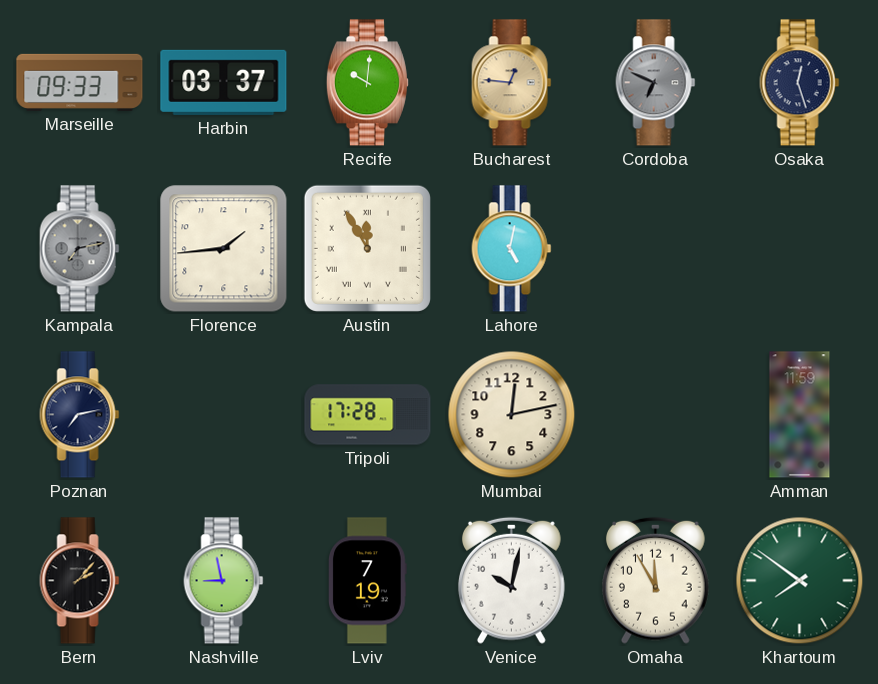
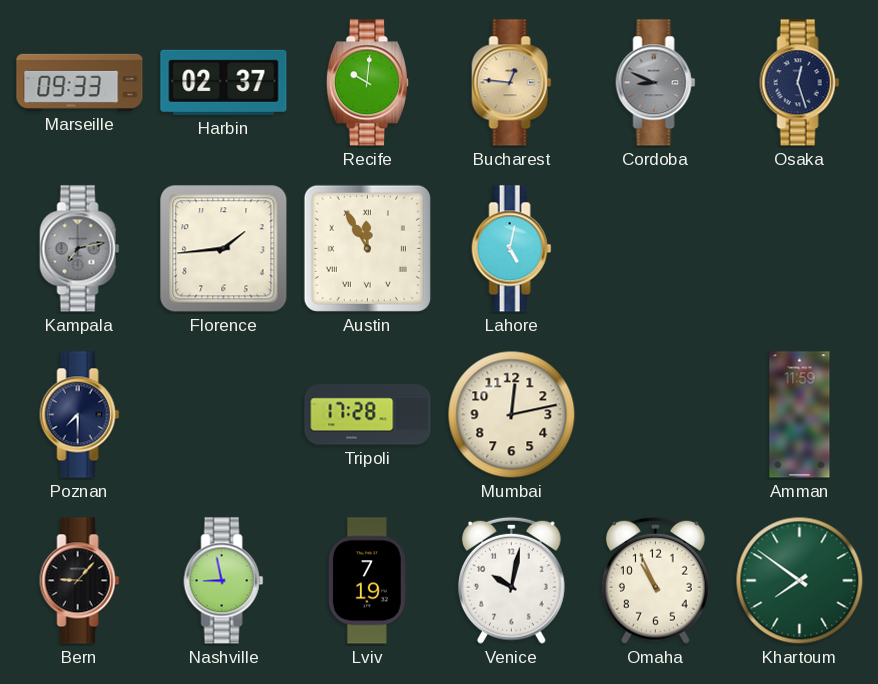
Harbin: 03:37 -> 02:37
Cordoba: 6:49 -> 8:49
Poznan: 7:13 -> 7:30
Bern: 2:07 -> 9:07
Omaha: 11:55 -> 10:56
